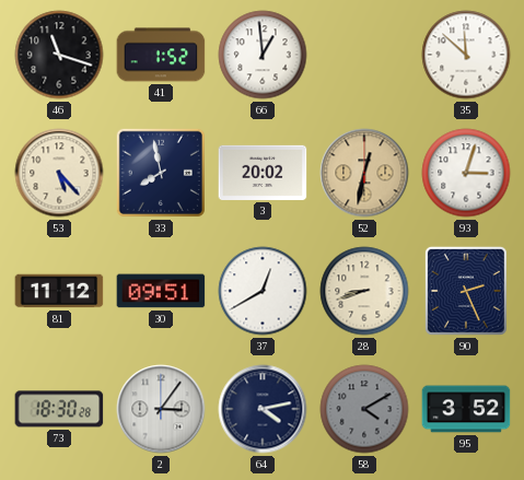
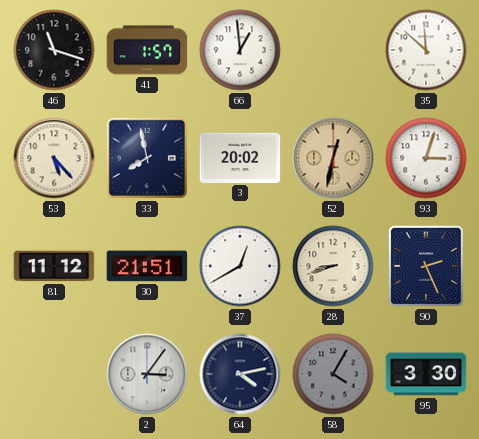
41: 1:52 -> 1:57
30: 09:51 -> 21:51
73: 18:30 -> none
58: 4:10 -> 4:05
95: 3:52 -> 3:30
